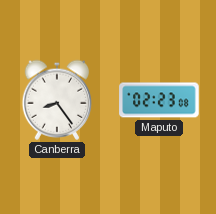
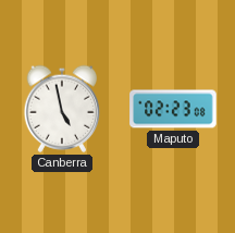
Canberra: 8:24 -> 4:58
